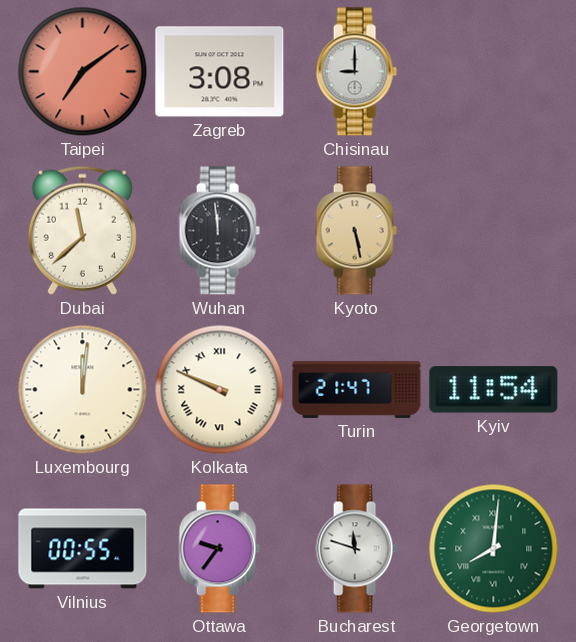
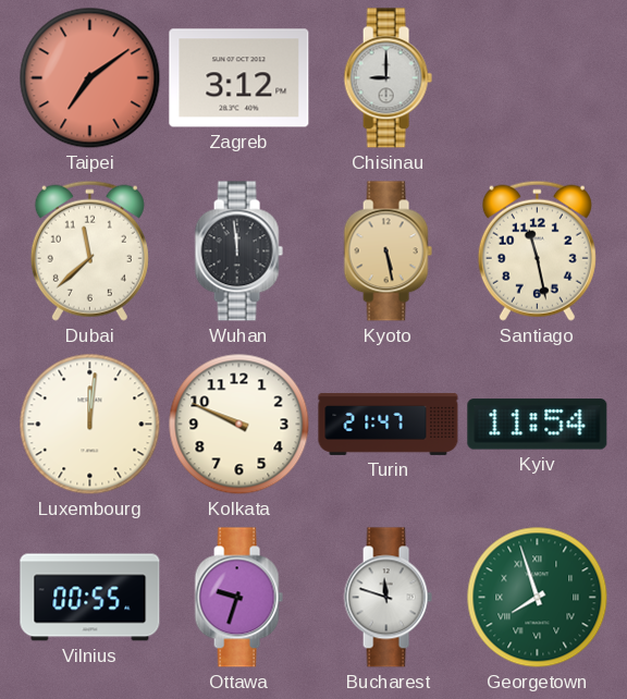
Zagreb: 3:08 -> 3:12
Santiago: none -> 11:28
Kolkata numerals: Roman -> Arabic
Ottawa: 9:36 -> 9:33
Georgetown: 8:01 -> 7:57
